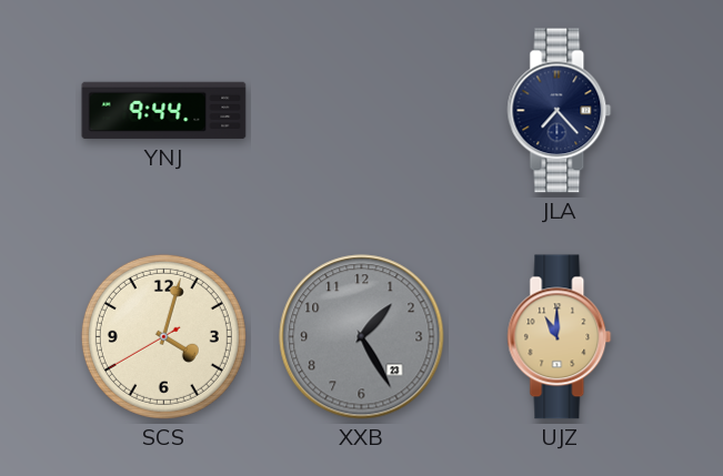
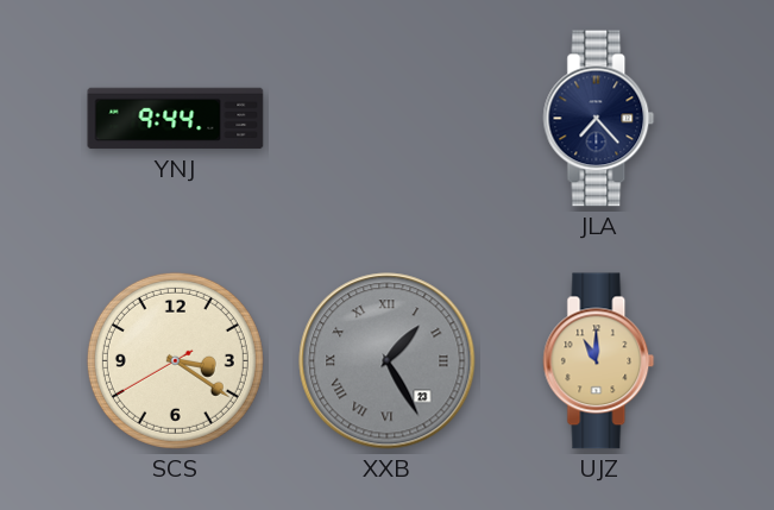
SCS: 4:02 -> 3:20
XXB numerals: Arabic -> Roman
